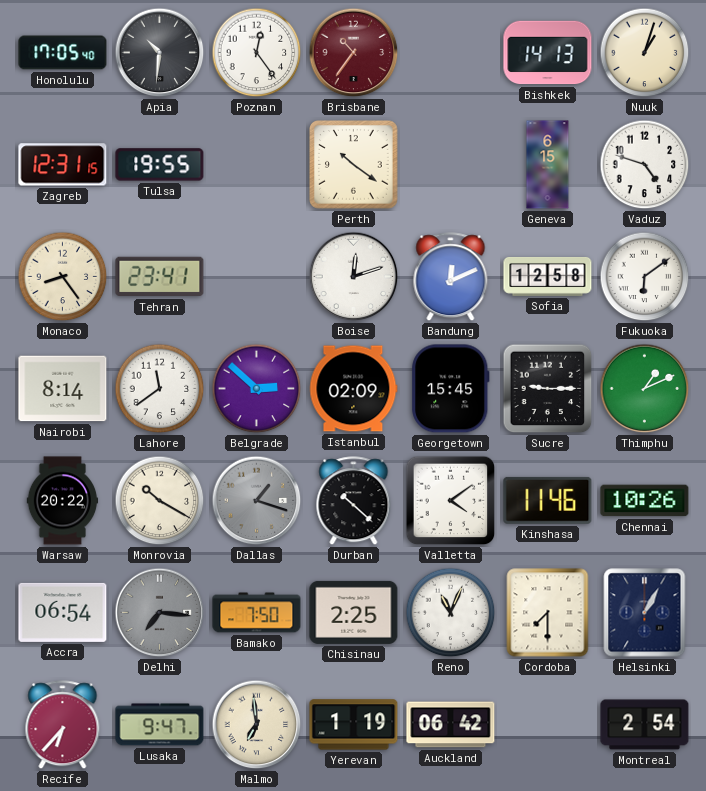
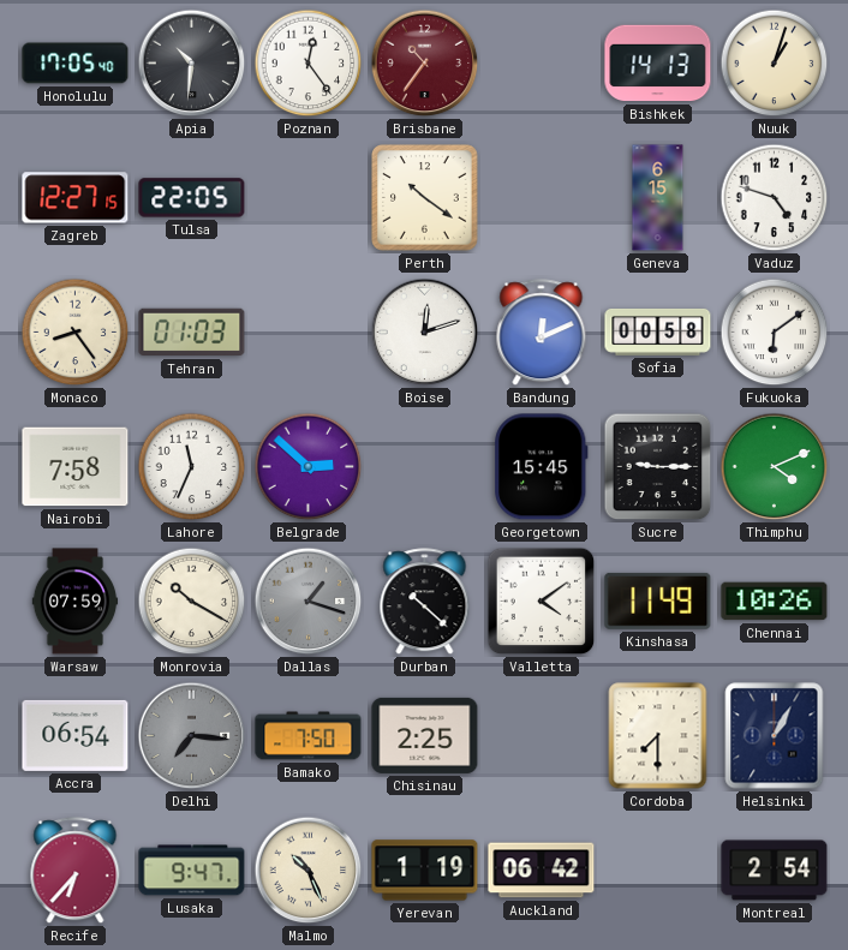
Zagreb: 12:31 -> 12:27
Tulsa: 19:55 -> 22:05
Tehran: 23:41 -> 01:03
Sofia: 12:58 -> 00:58
Nairobi: 8:14 -> 7:58
Lahore: 11:39 -> 11:34
Istanbul: 02:09 -> none
Thimphu: 1:11 -> 4:11
Warsaw: 20:22 -> 07:59
Kinshasa: 11:46 -> 11:49
Reno: 11:04 -> none
Malmo: 6:59 -> 10:26
